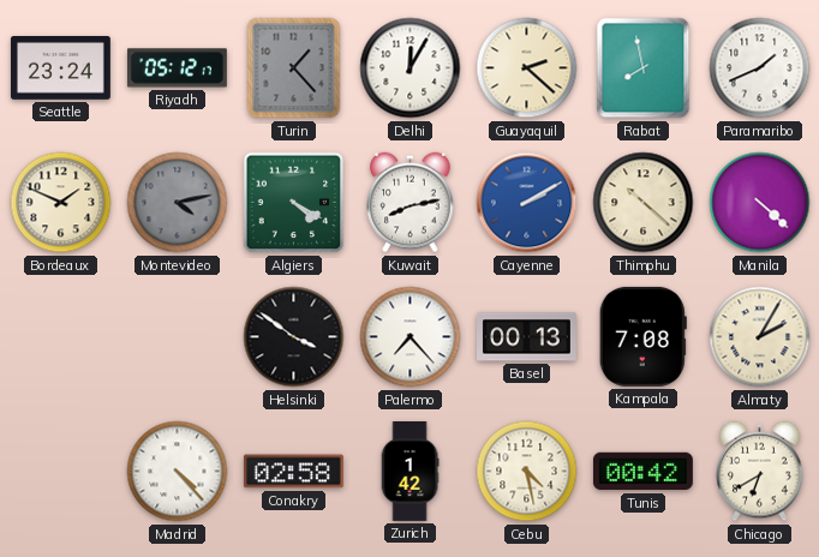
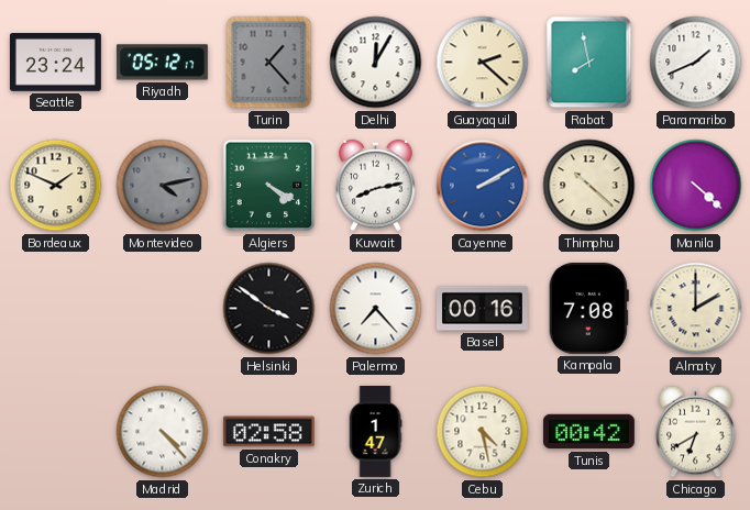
Basel: 00:13 -> 00:16
Almaty: 2:05 -> 2:00
Zurich: 1:42 -> 1:47
